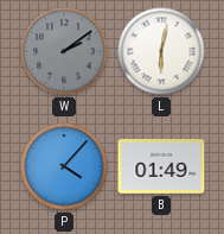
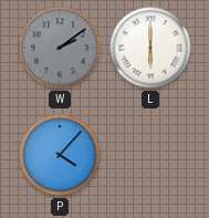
L: 6:02 -> 6:00
B: 01:49 -> none
